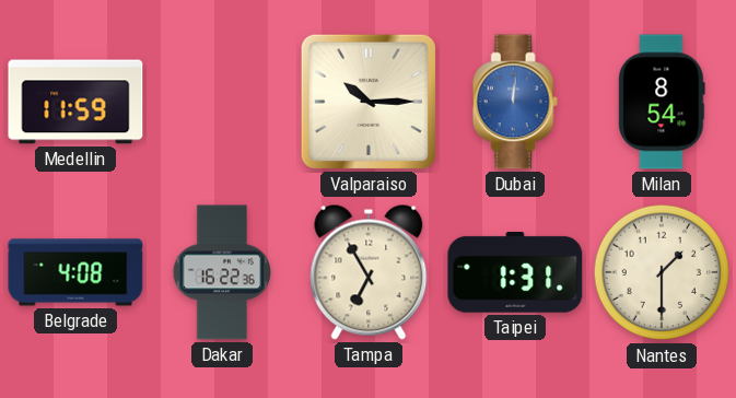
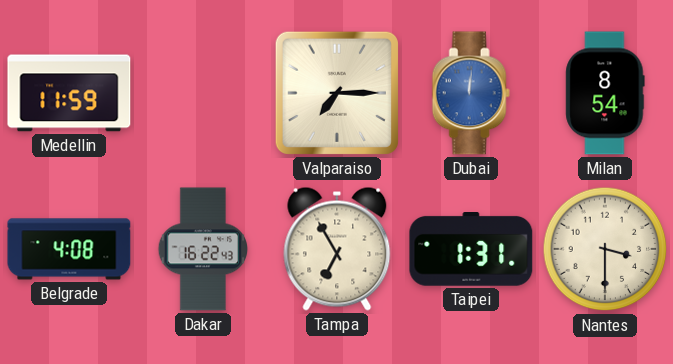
Valparaiso: 10:15 -> 7:15
Dakar: 16:22:36 -> 16:22:43
Nantes: 1:30 -> 3:30
